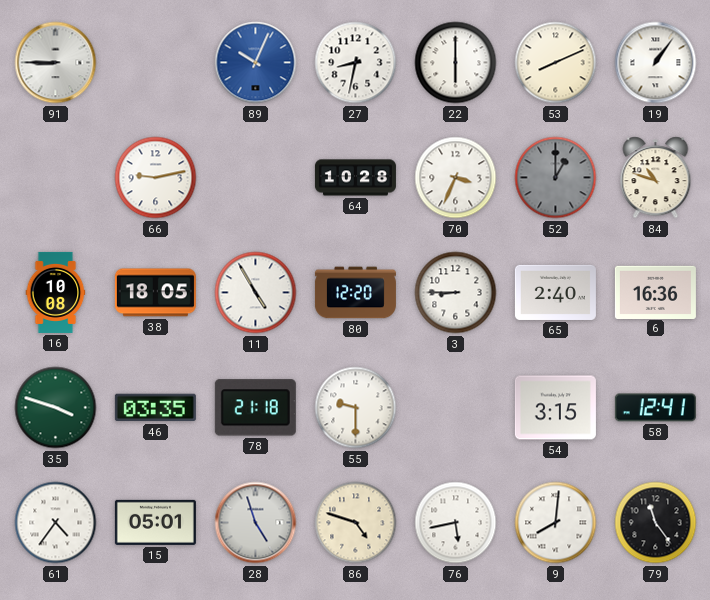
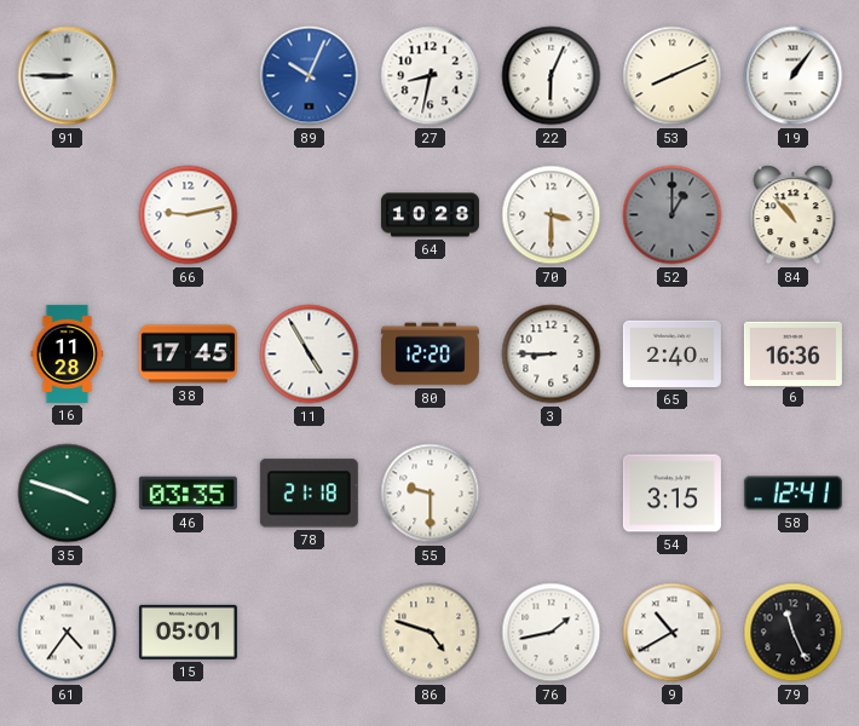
22: 6:00 -> 6:04
70: 3:34 -> 3:30
84: 10:48 -> 10:53
16: 10:08 -> 11:28
38: 18:05 -> 17:45
28: 4:57 -> none
76: 5:43 -> 1:43
9: 8:01 -> 10:40
79: 11:24 -> 11:26
